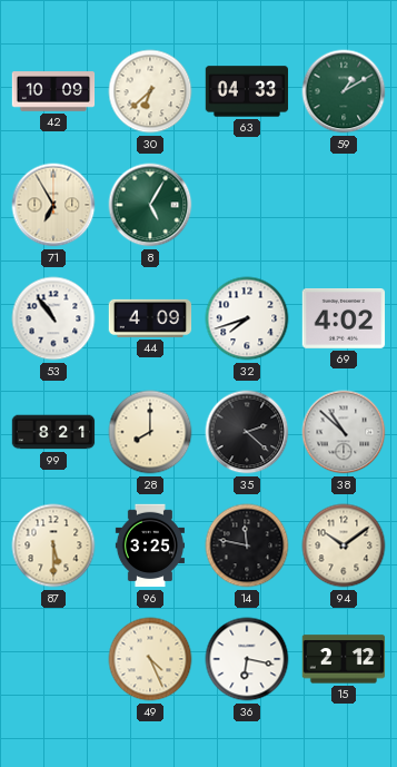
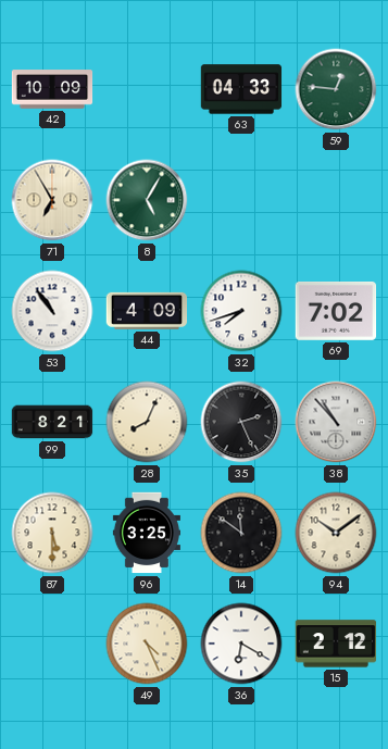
30: 6:38 -> none
59: 1:10 -> 12:46
69: 4:02 -> 7:02
28: 8:00 -> 8:04
35: 2:22 -> 2:26
38: 10:52 -> 10:53
14: 11:47 -> 11:51
36: 6:17 -> 6:20
